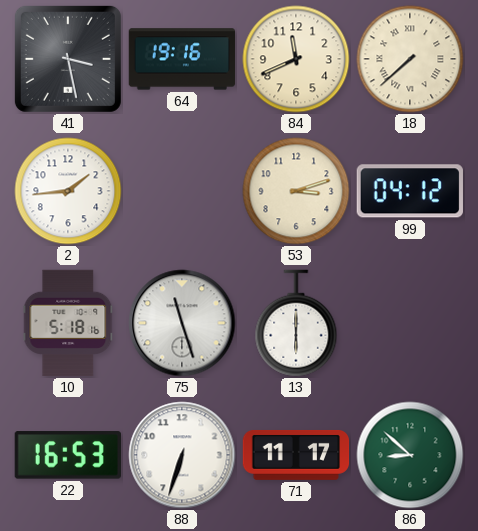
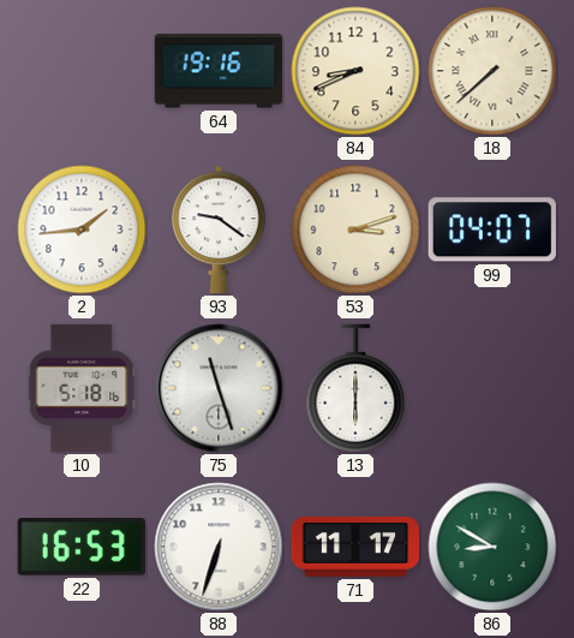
41: 3:28 -> none
84: 11:41 -> 8:41
93: none -> 9:21
99: 04:12 -> 04:07
86: 8:52 -> 8:50
